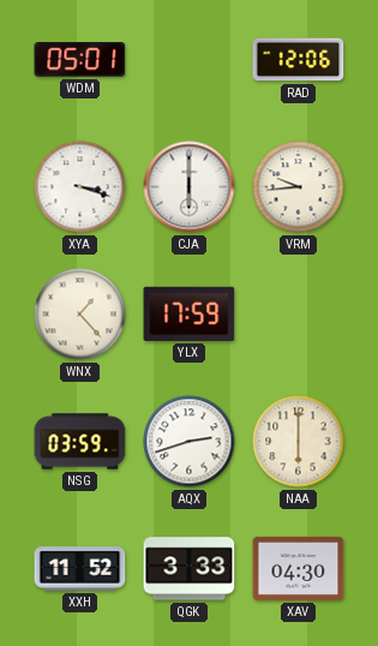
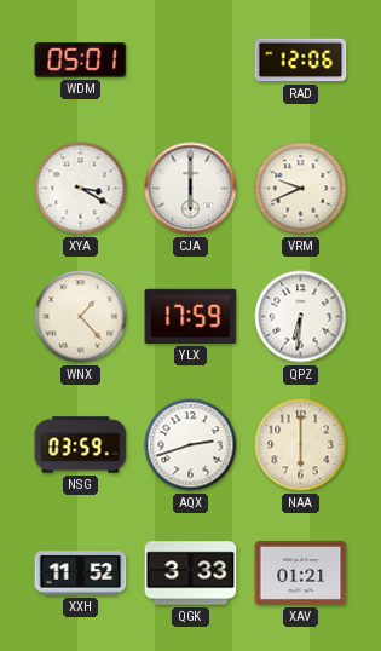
XYA: 3:18 -> 3:20
VRM: 9:44 -> 9:41
QPZ: none -> 6:31
XAV: 04:30 -> 01:21
